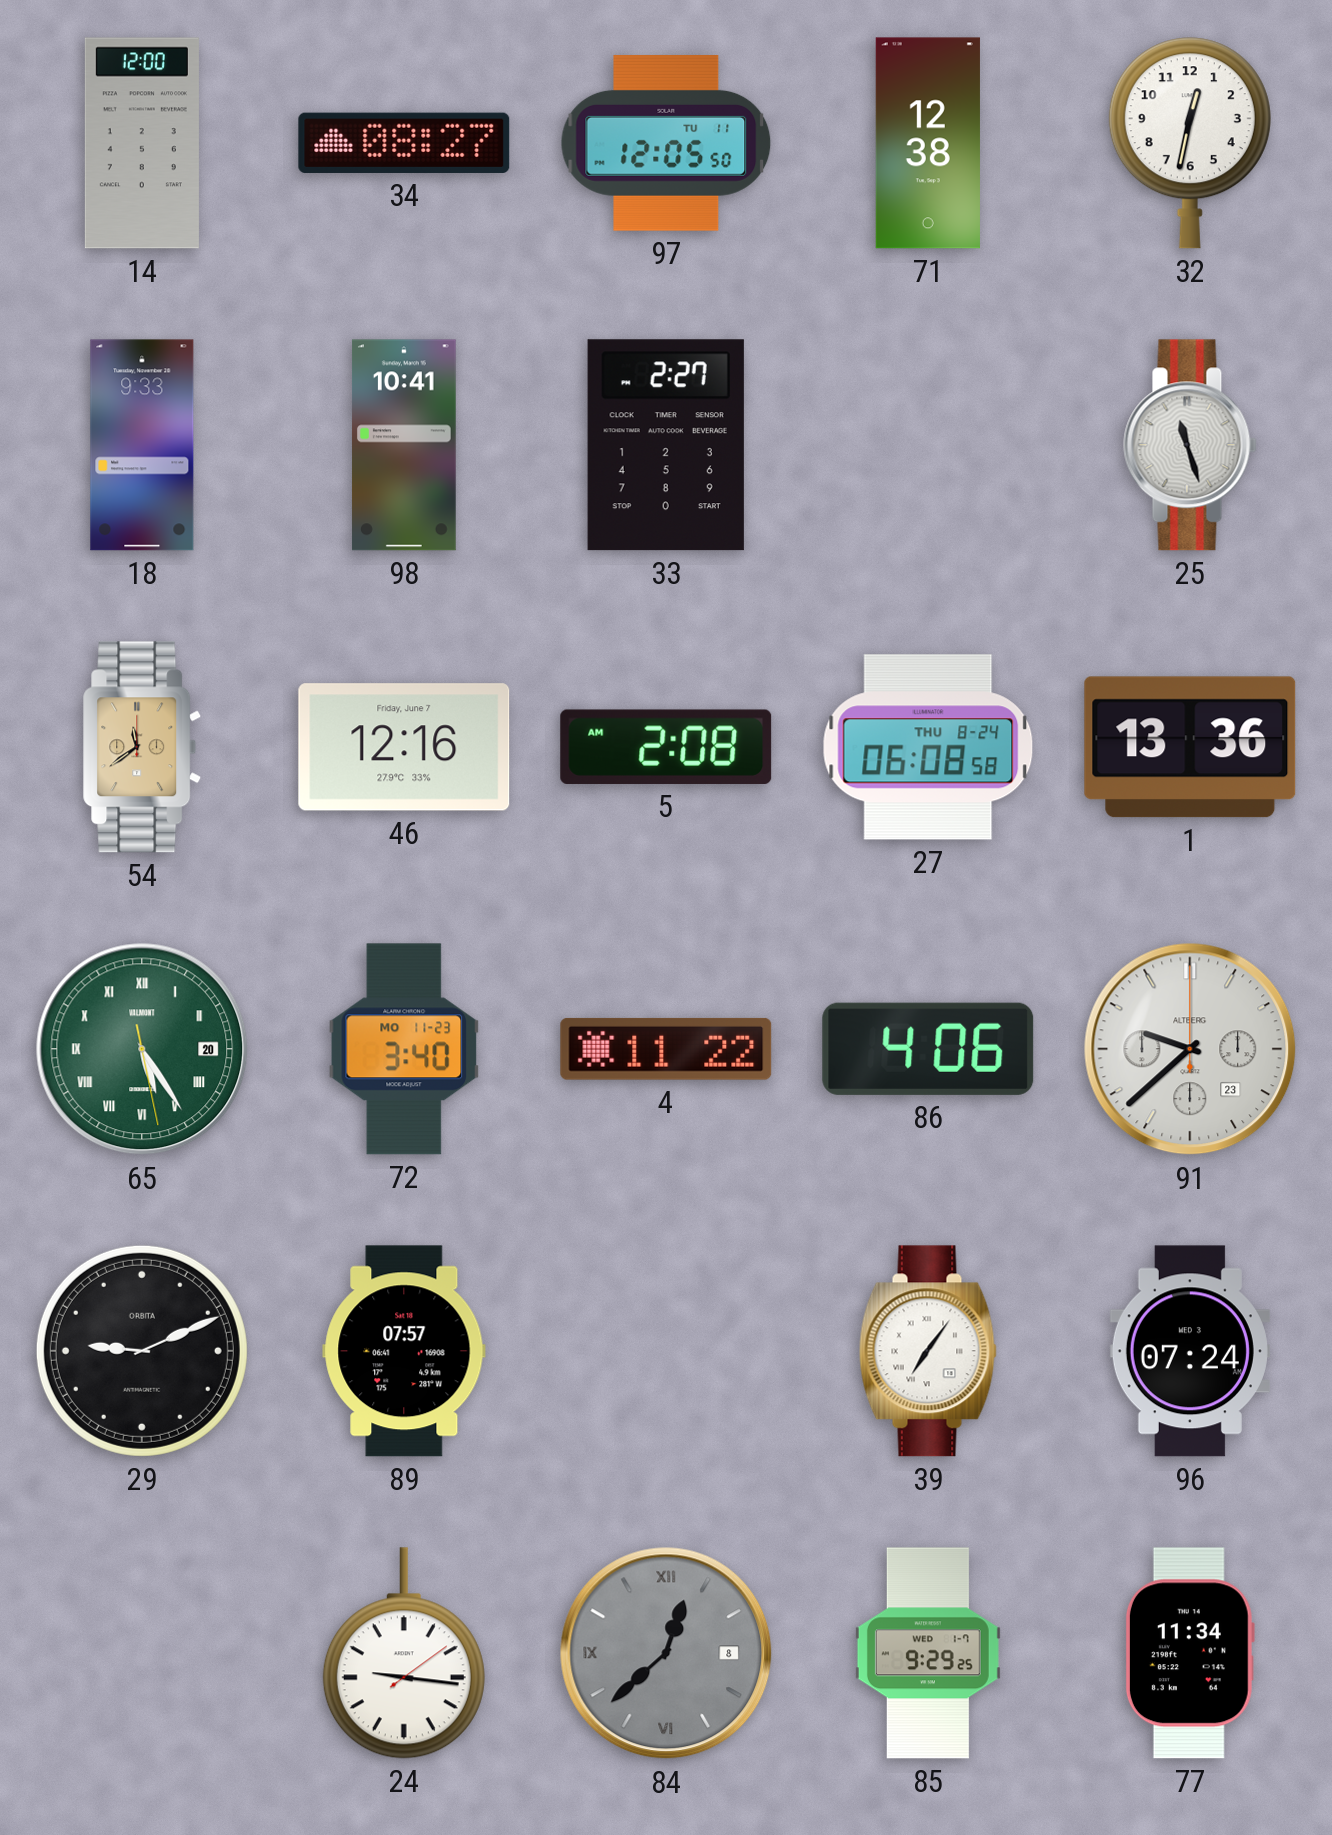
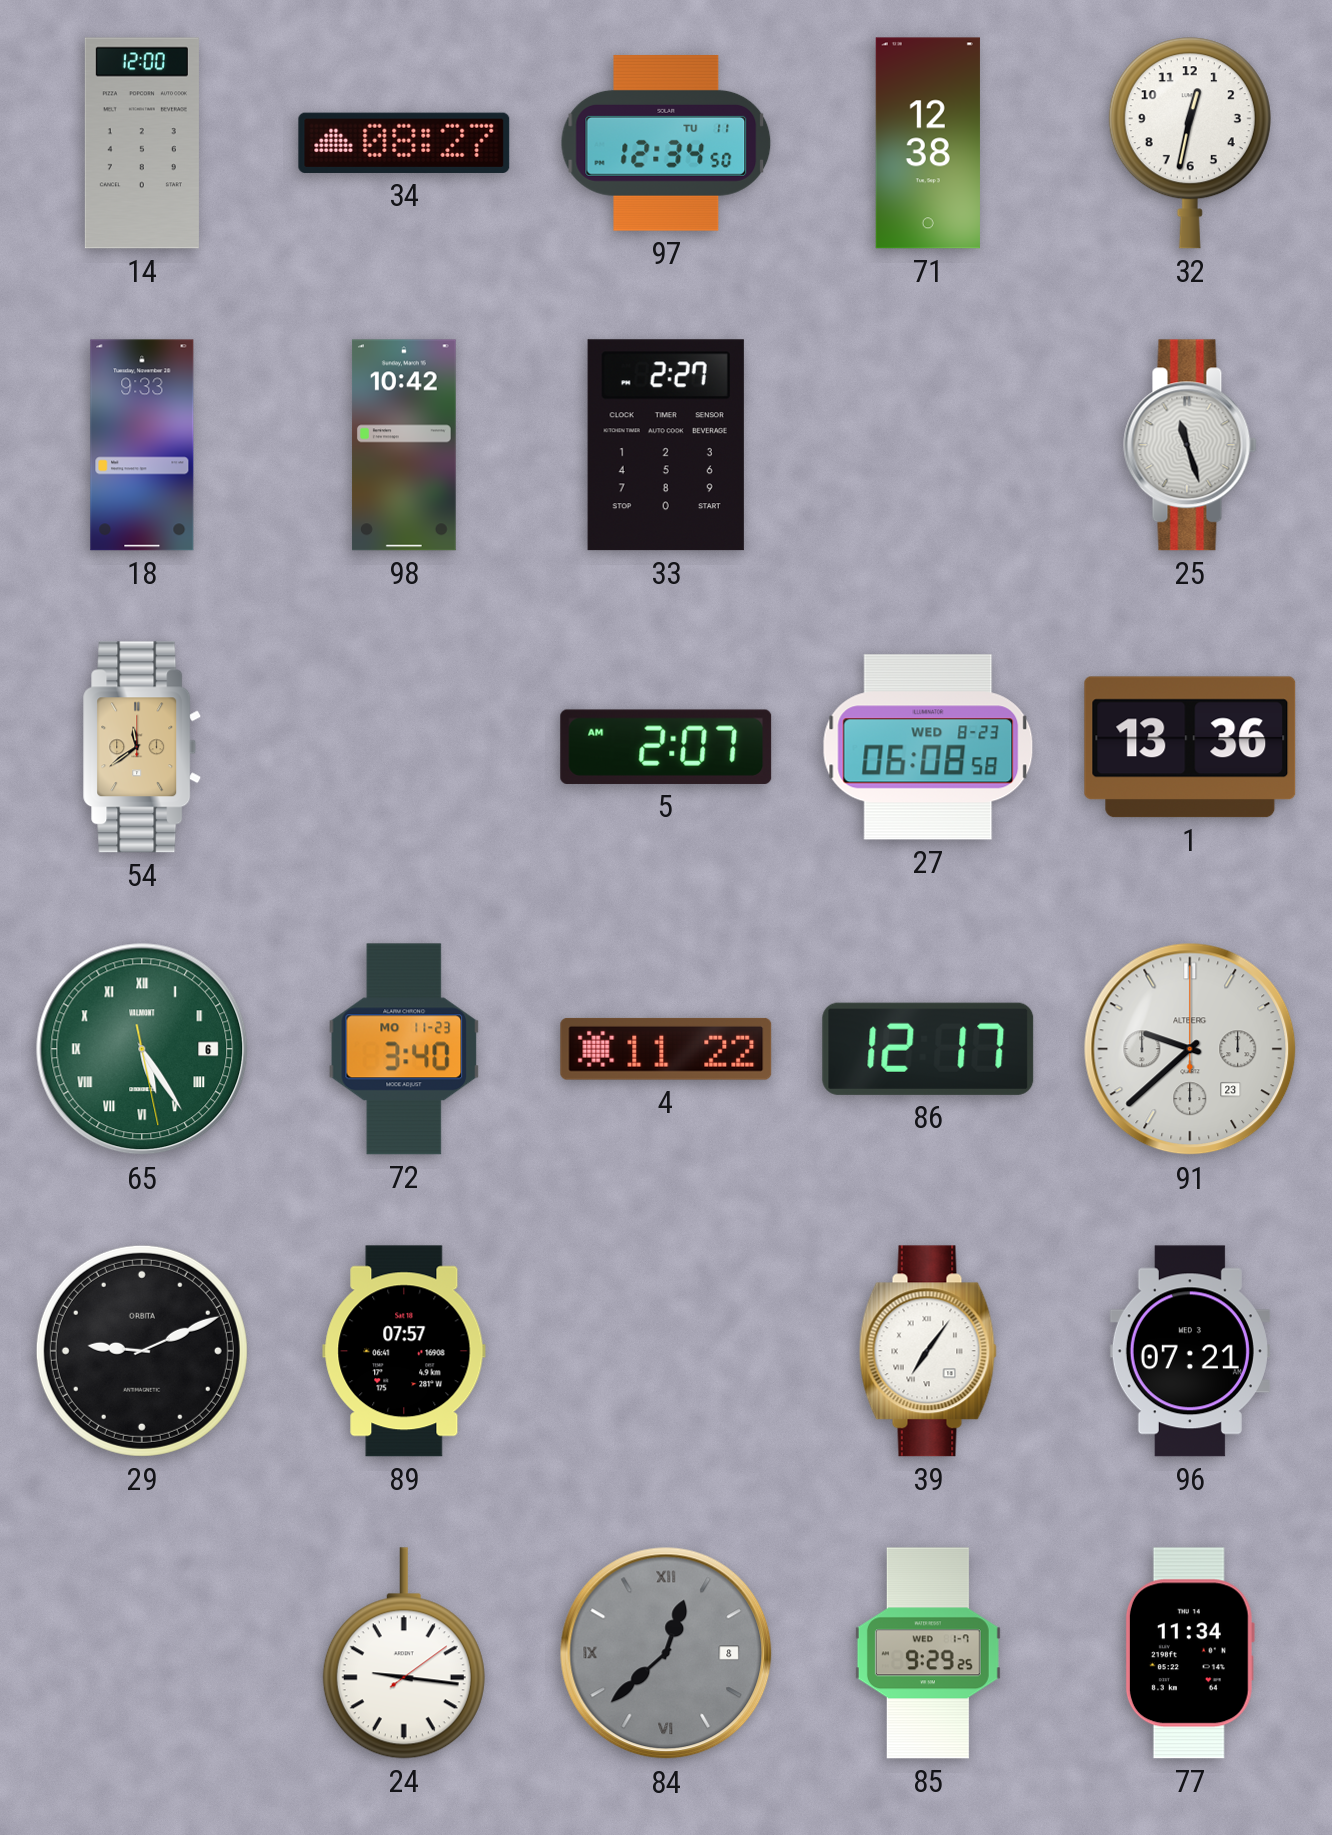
97: 12:05 -> 12:34
98: 10:41 -> 10:42
46: 12:16 -> none
5: 2:08 -> 2:07
27 date: THU 8-24 -> WED 8-23
65 date: 20 -> 6
86: 4:06 -> 12:17
96: 07:24 -> 07:21
